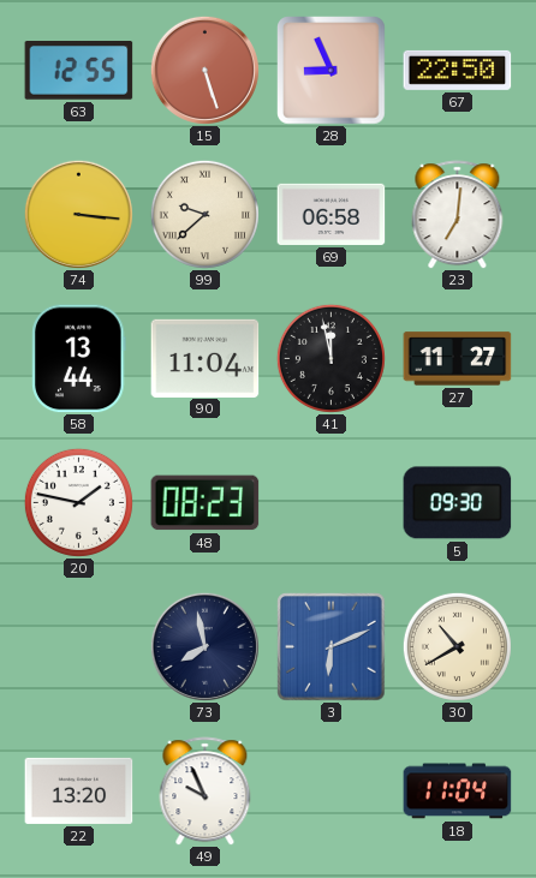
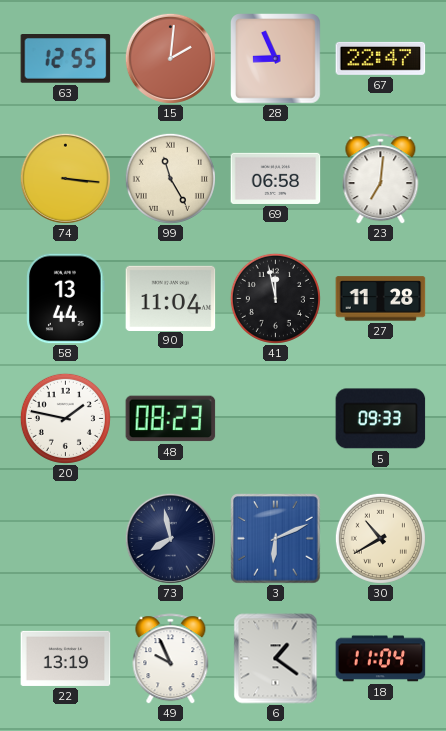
15: 5:27 -> 2:01
67: 22:50 -> 22:47
99: 9:38 -> 11:25
27: 11:27 -> 11:28
5: 09:30 -> 09:33
22: 13:20 -> 13:19
6: none -> 1:21
